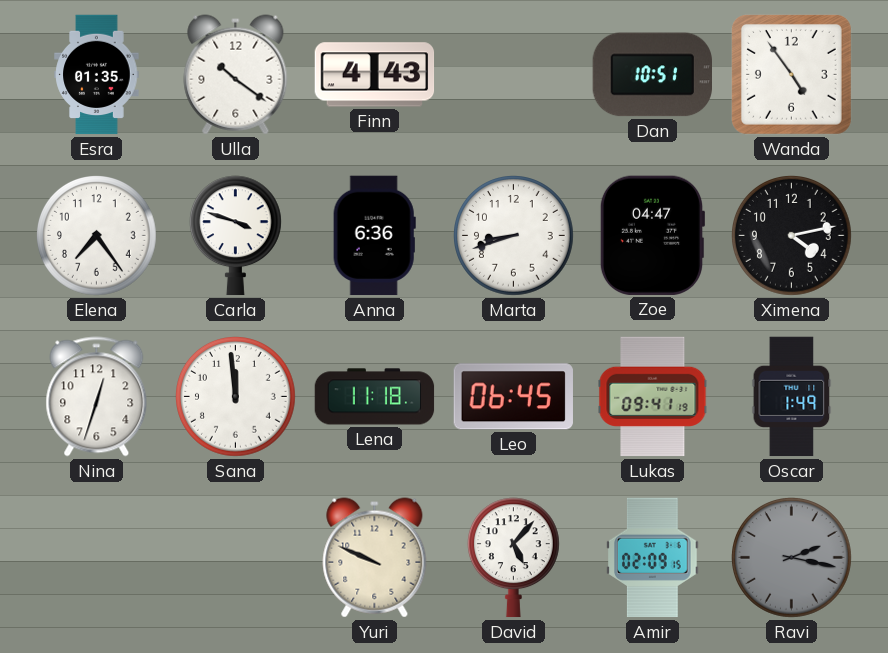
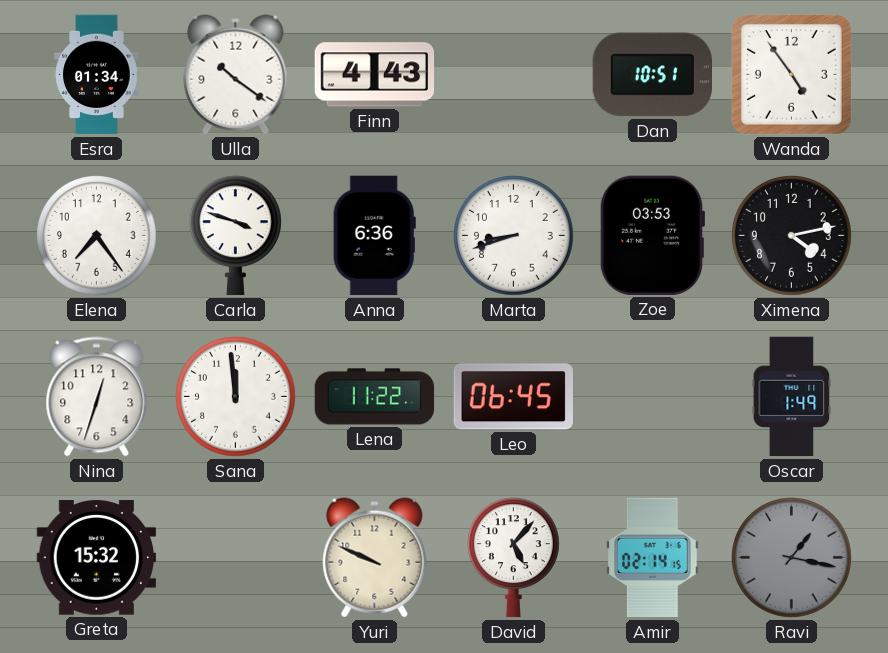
Esra: 01:35 -> 01:34
Zoe: 04:47 -> 03:53
Lena: 11:18 -> 11:22
Lukas: 09:41 -> none
Greta: none -> 15:32
Amir: 02:09 -> 02:14
Ravi: 2:17 -> 1:17
